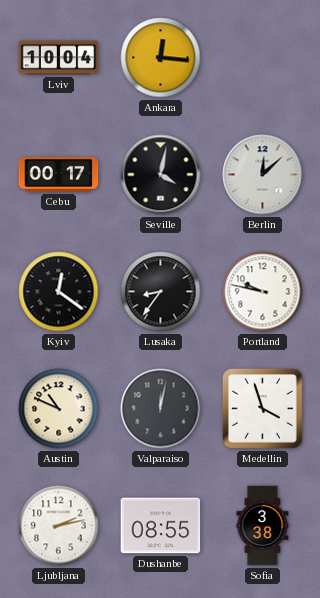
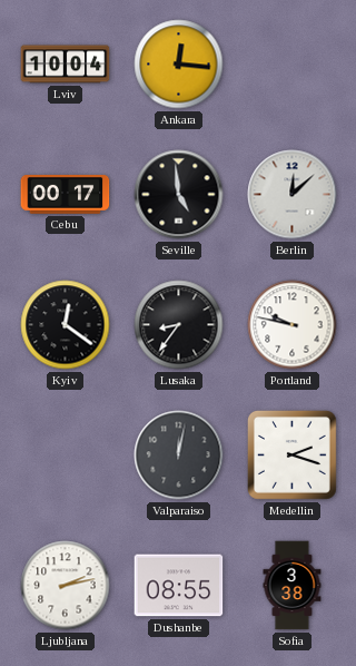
Seville: 4:02 -> 4:59
Austin: 10:49 -> none
Medellin: 3:57 -> 2:18
